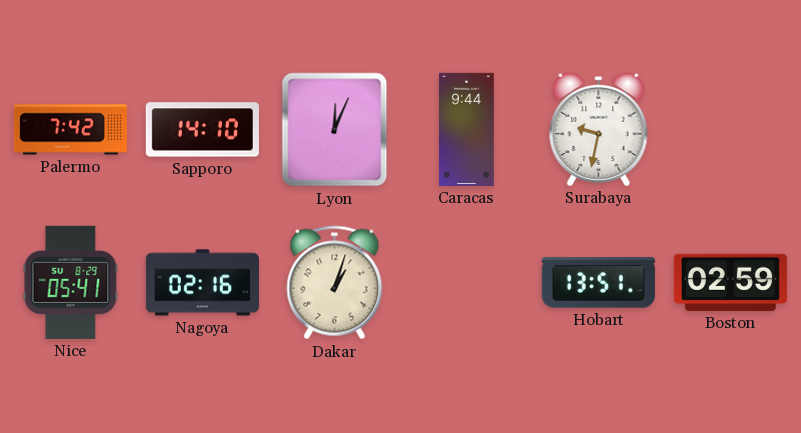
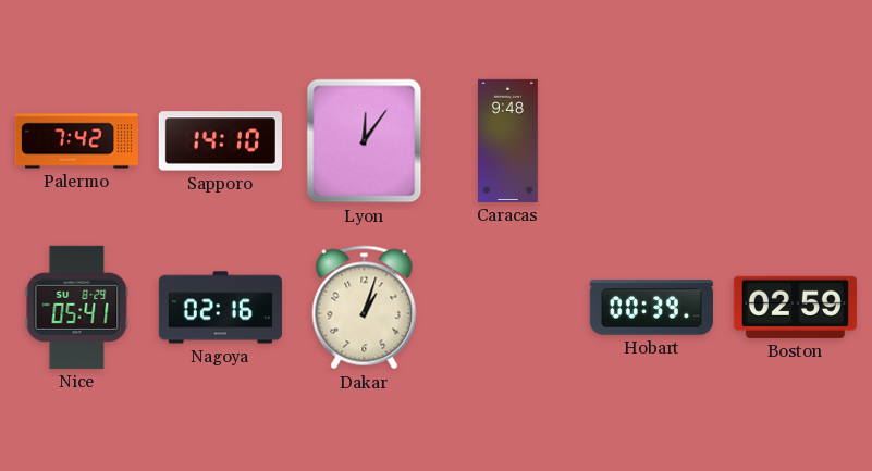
Lyon: 12:04 -> 12:06
Caracas: 9:44 -> 9:48
Surabaya: 9:32 -> none
Hobart: 13:51 -> 00:39
